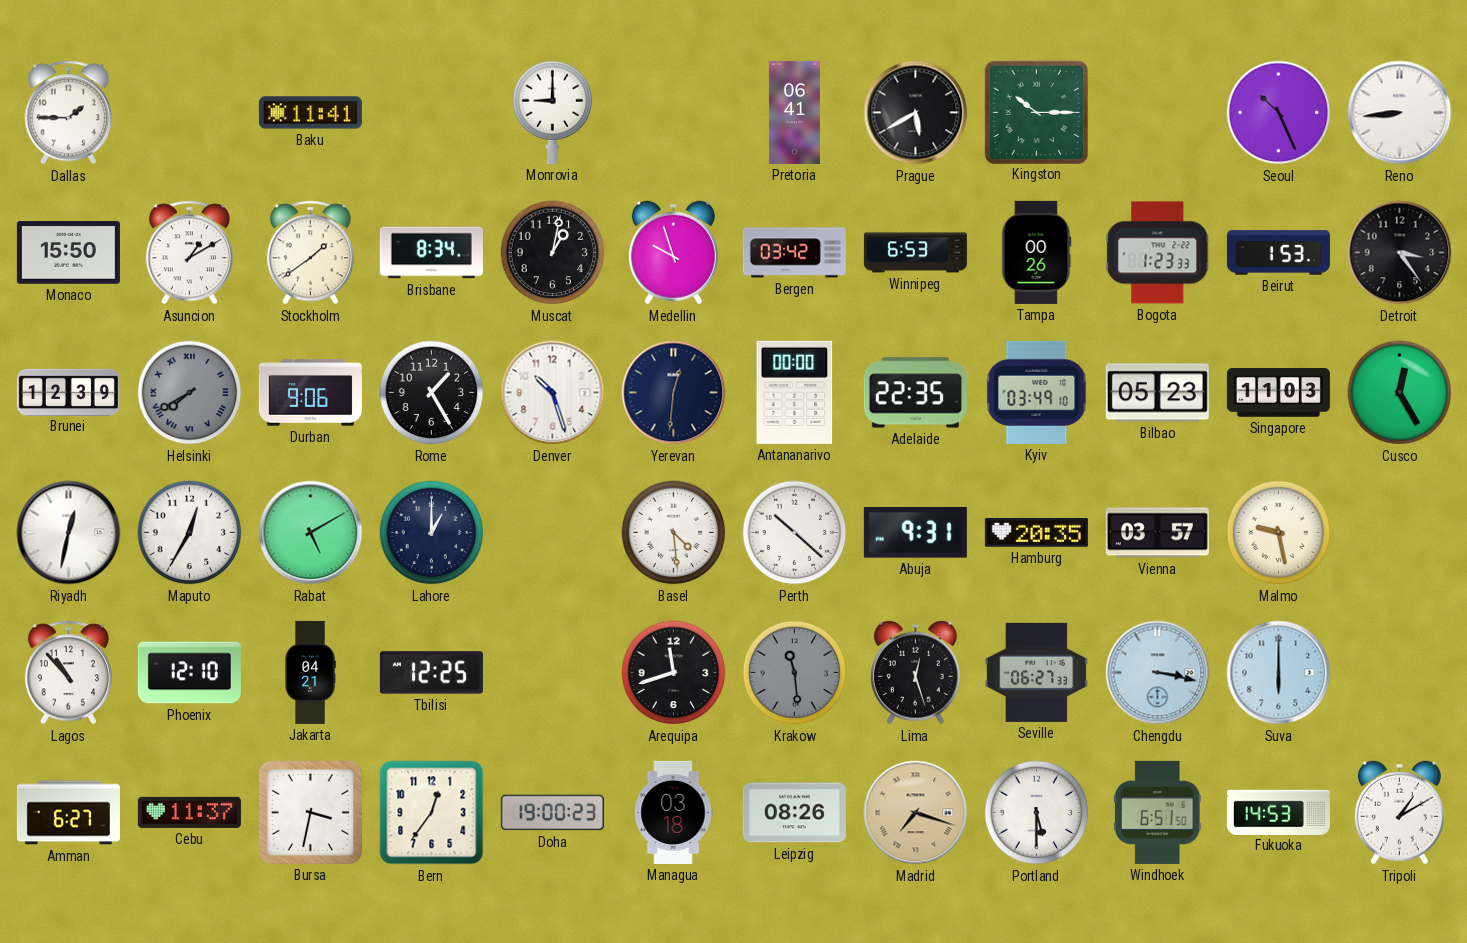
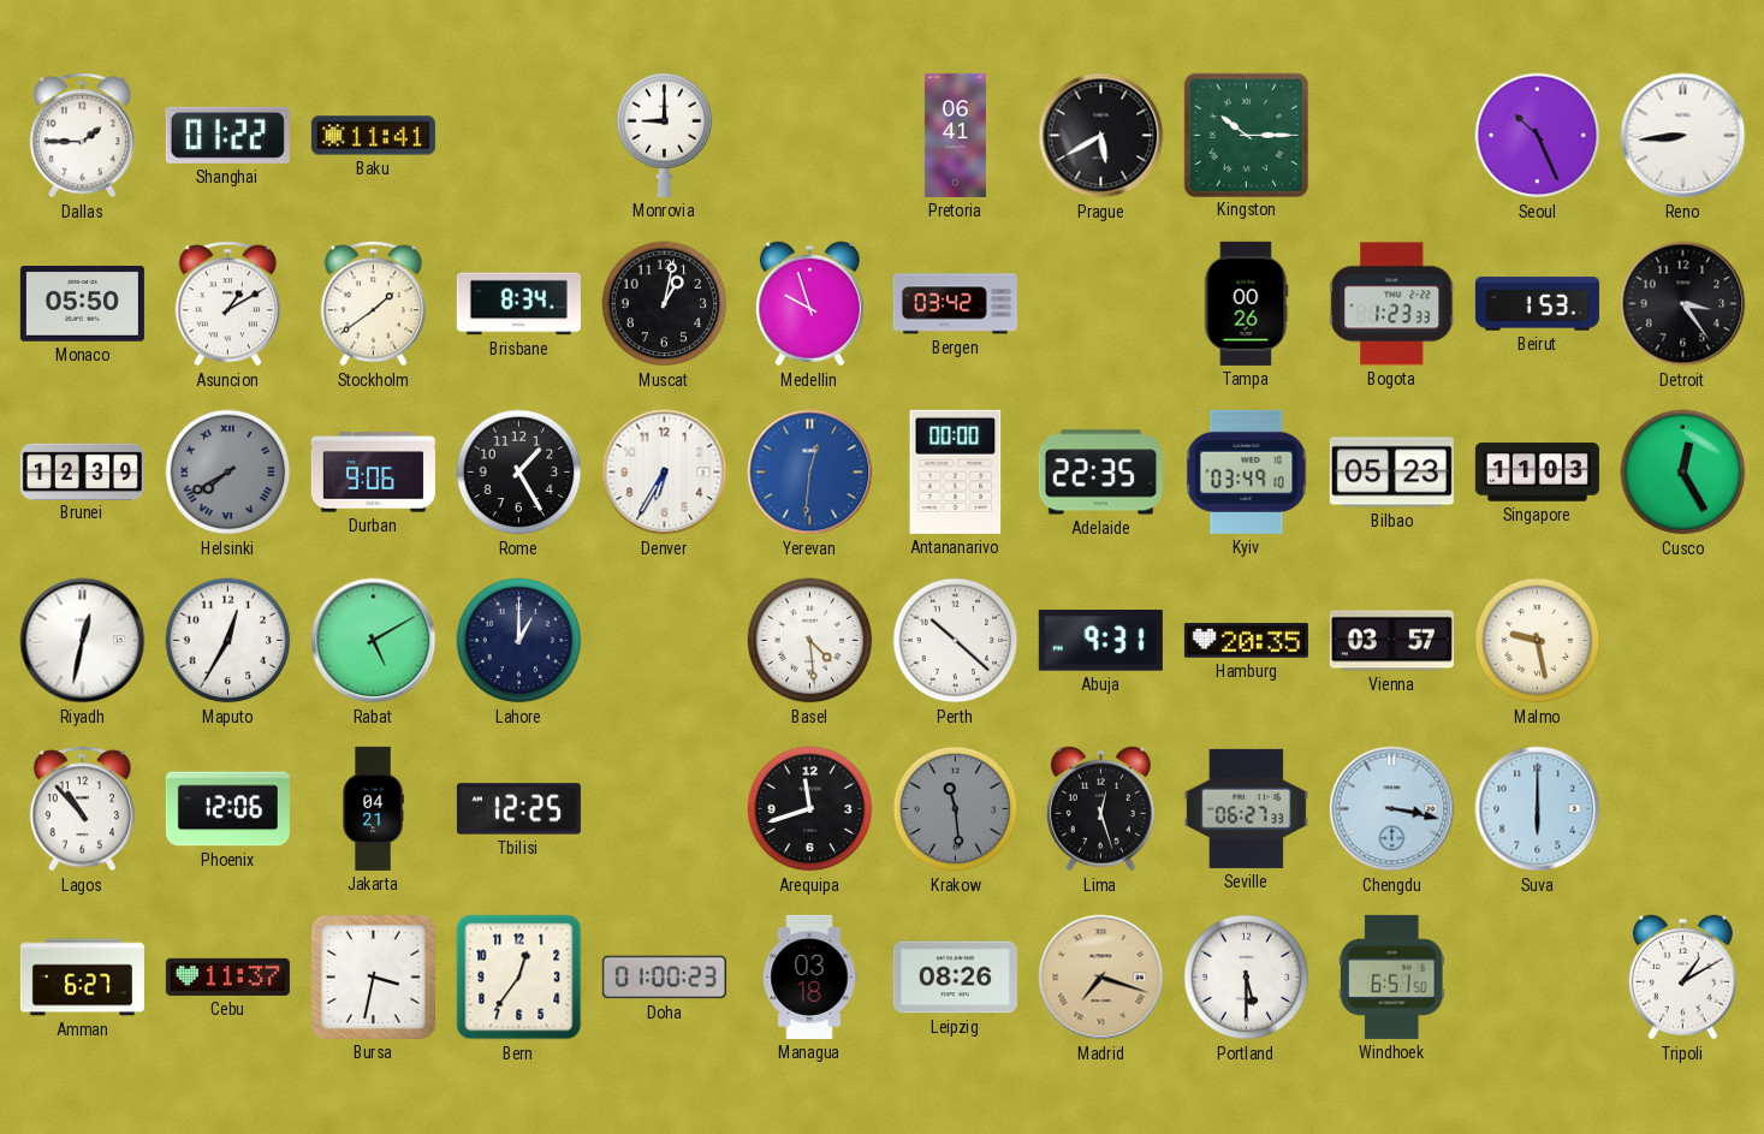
Shanghai: none -> 01:22
Monaco: 15:50 -> 05:50
Winnipeg: 6:53 -> none
Denver: 10:27 -> 6:35
Yerevan dial: navy -> blue
Phoenix: 12:10 -> 12:06
Doha: 19:00 -> 01:00
Fukuoka: 14:53 -> none
